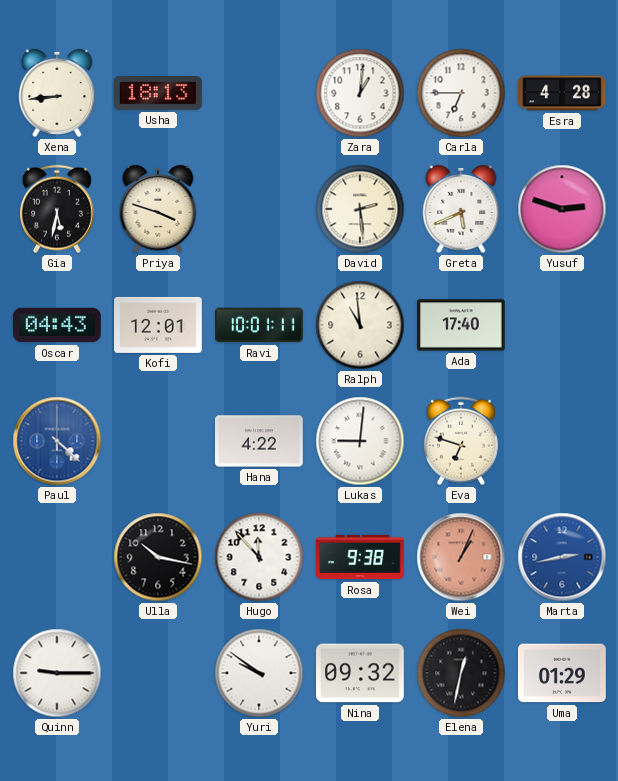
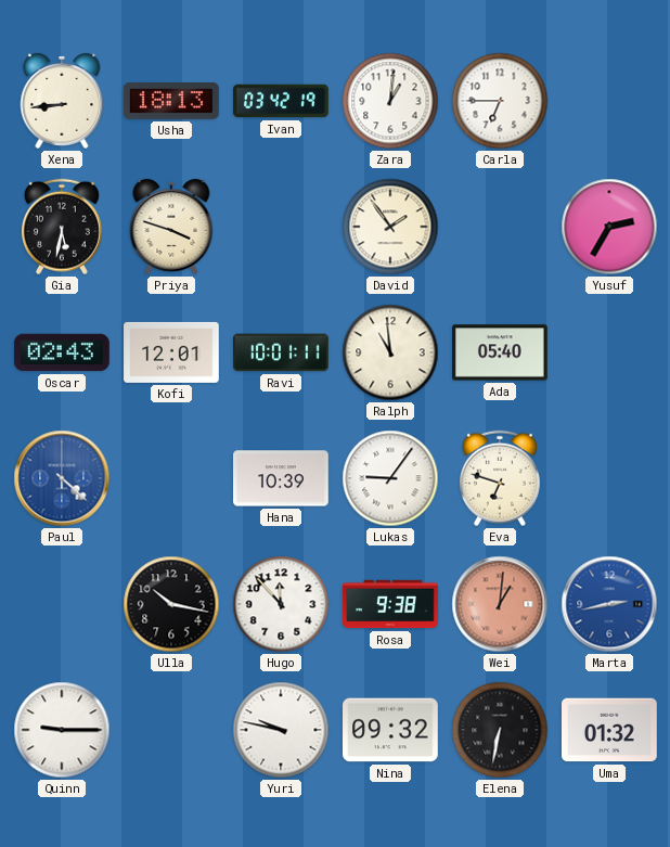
Ivan: none -> 03:42
Esra: 4:28 -> none
David: 2:29 -> 1:54
Greta: 5:41 -> none
Yusuf: 2:48 -> 2:35
Oscar: 04:43 -> 02:43
Ada: 17:40 -> 05:40
Hana: 4:22 -> 10:39
Lukas: 9:01 -> 9:06
Wei: 1:04 -> 1:01
Yuri: 9:51 -> 9:47
Elena: 12:32 -> 6:32
Uma: 01:29 -> 01:32
